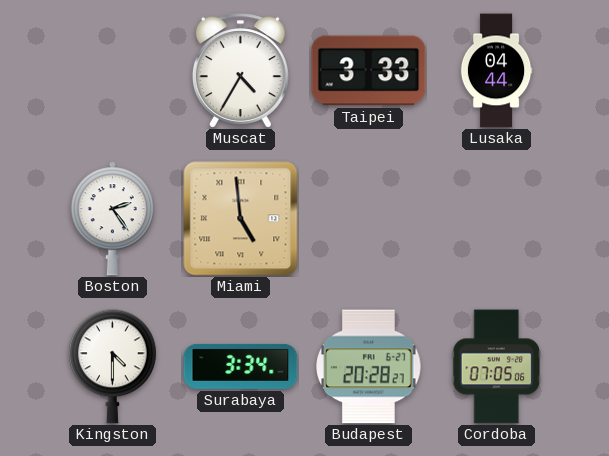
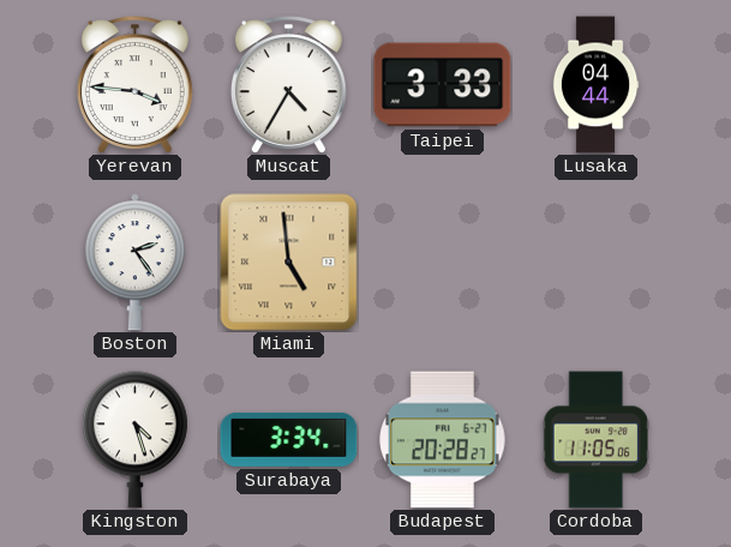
Yerevan: none -> 3:46
Kingston: 4:30 -> 4:27
Cordoba: 07:05 -> 11:05
